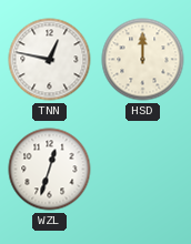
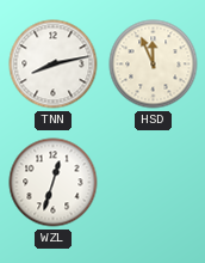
TNN: 12:47 -> 8:13
HSD: 12:00 -> 11:56
